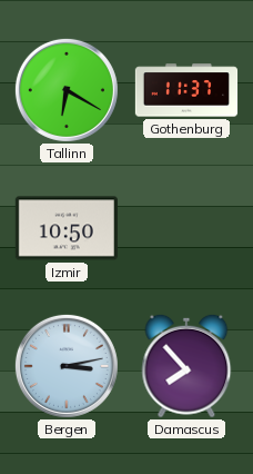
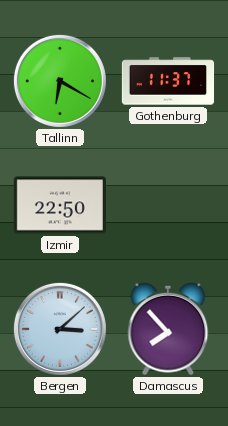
Izmir: 10:50 -> 22:50
Bergen: 3:13 -> 3:08
